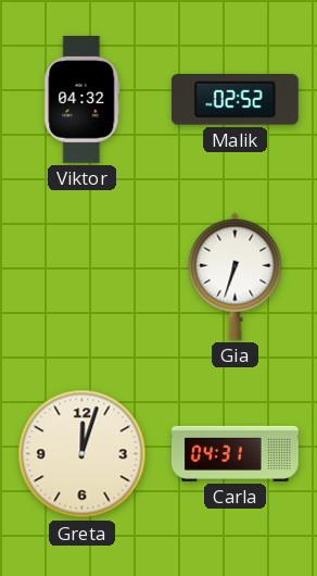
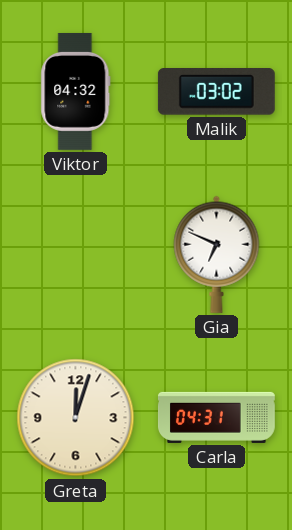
Malik: 02:52 -> 03:02
Gia: 6:33 -> 6:49
